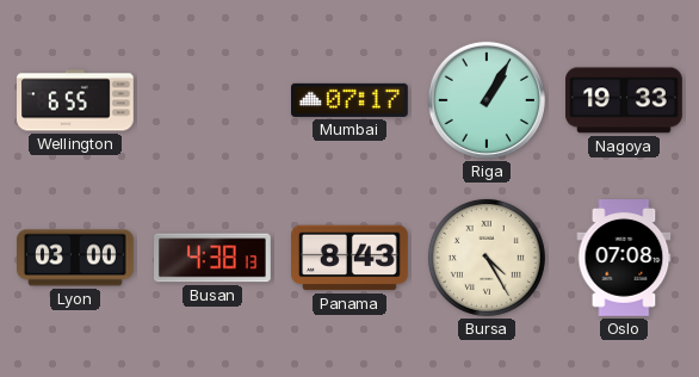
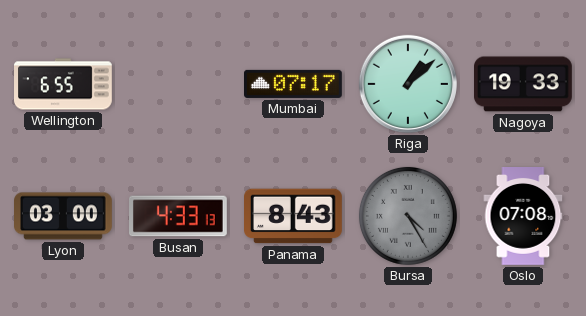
Riga: 1:05 -> 1:08
Busan: 4:38 -> 4:33
Bursa dial: cream -> grey
